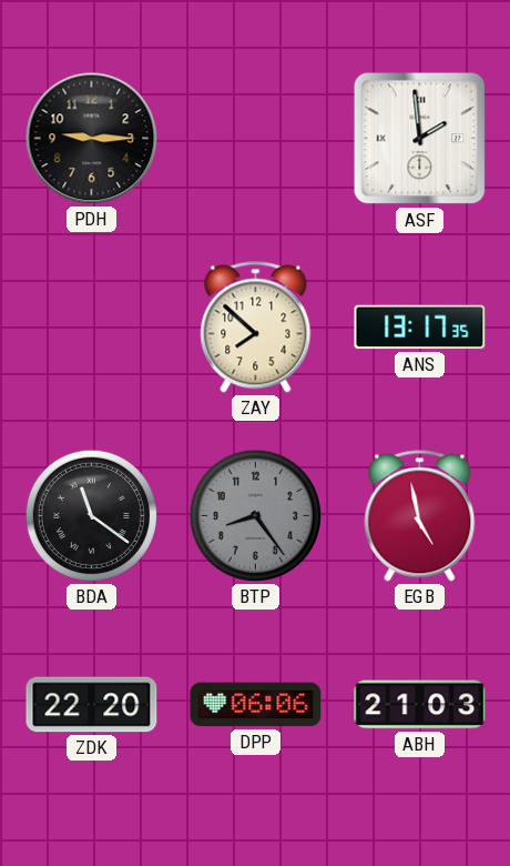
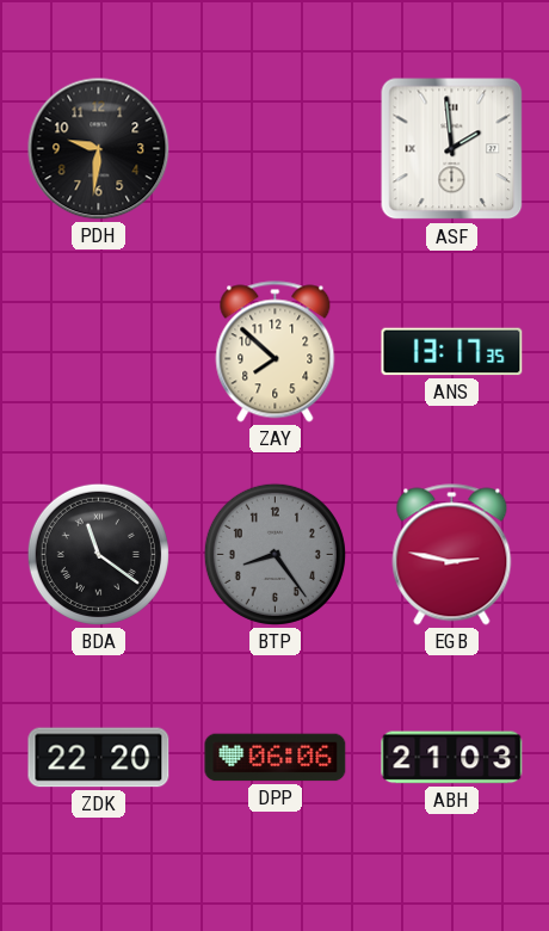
PDH: 9:15 -> 9:31
EGB: 4:58 -> 2:47
